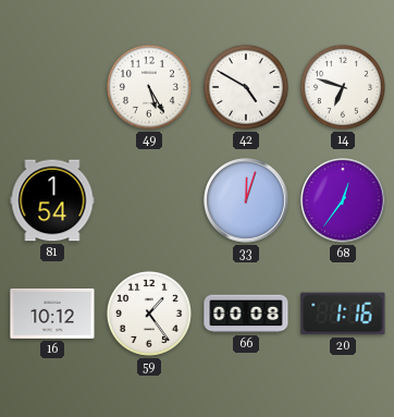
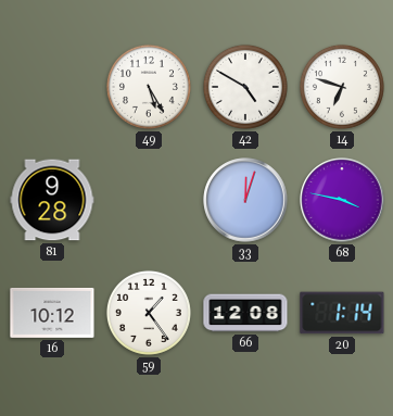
81: 1:54 -> 9:28
68: 12:36 -> 3:47
66: 00:08 -> 12:08
20: 1:16 -> 1:14
